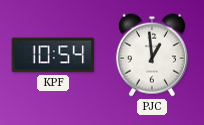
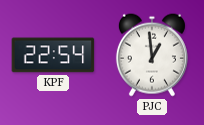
KPF: 10:54 -> 22:54
